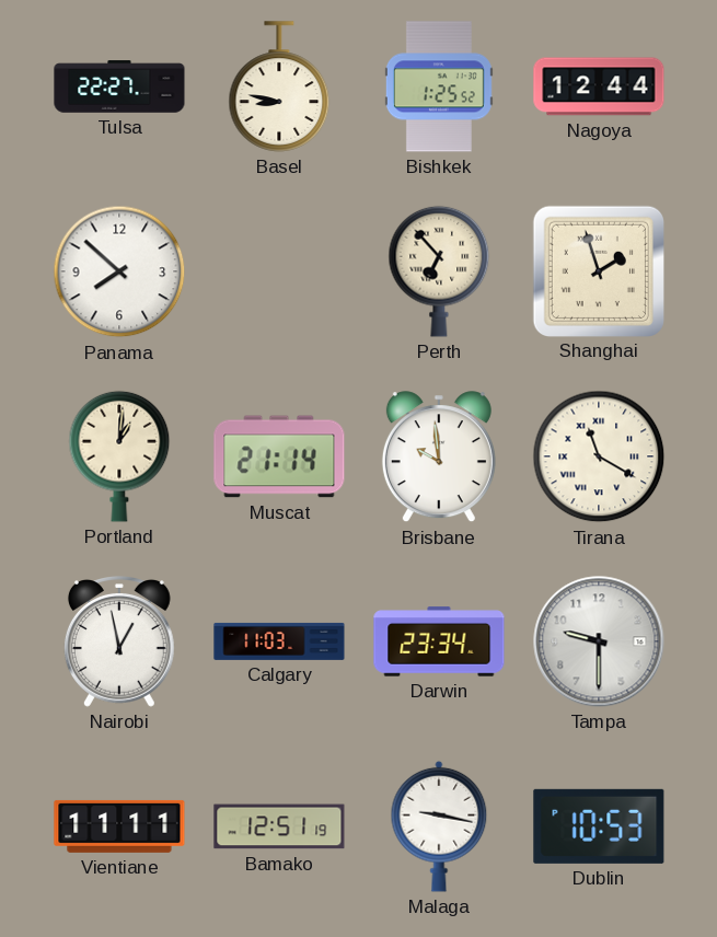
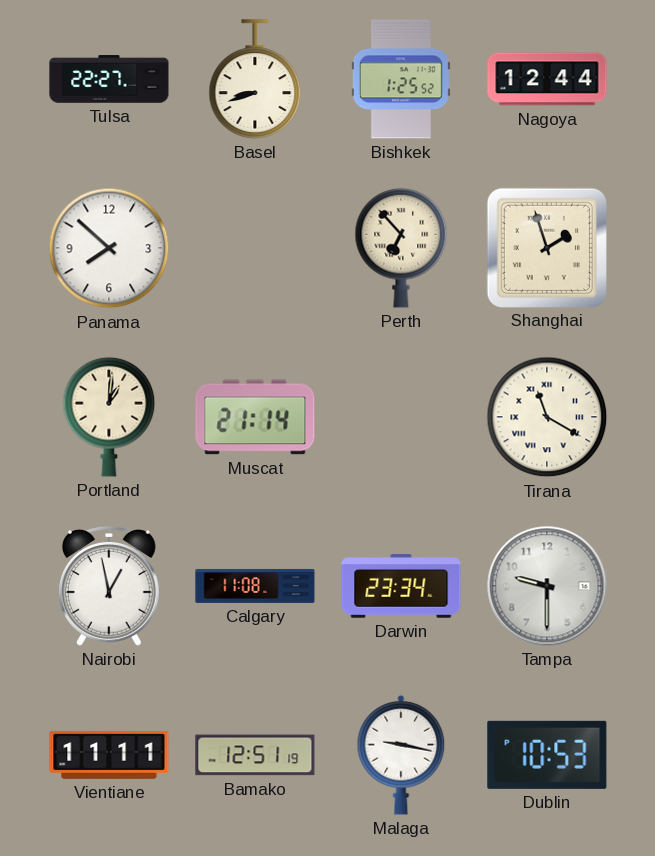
Basel: 8:47 -> 8:42
Brisbane: 9:59 -> none
Calgary: 11:03 -> 11:08
